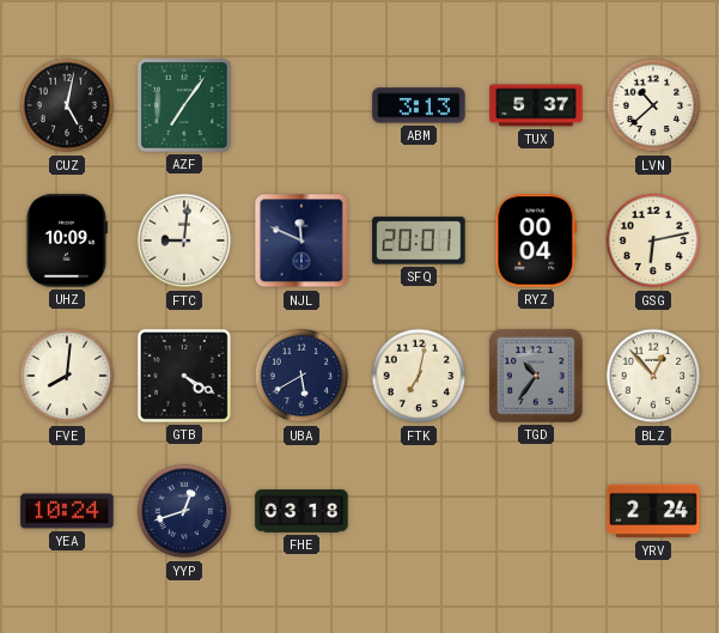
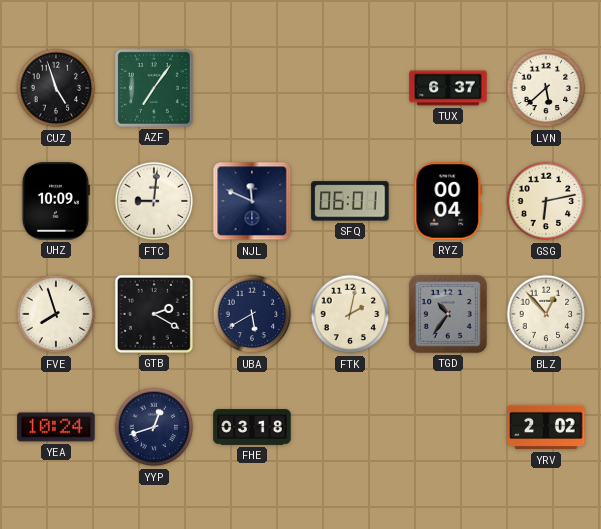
CUZ: 5:02 -> 4:57
ABM: 3:13 -> none
TUX: 5:37 -> 6:37
LVN: 10:38 -> 5:38
SFQ: 20:01 -> 06:01
FVE: 8:01 -> 7:57
GTB: 4:20 -> 2:20
FTK: 7:02 -> 2:02
YRV: 2:24 -> 2:02
